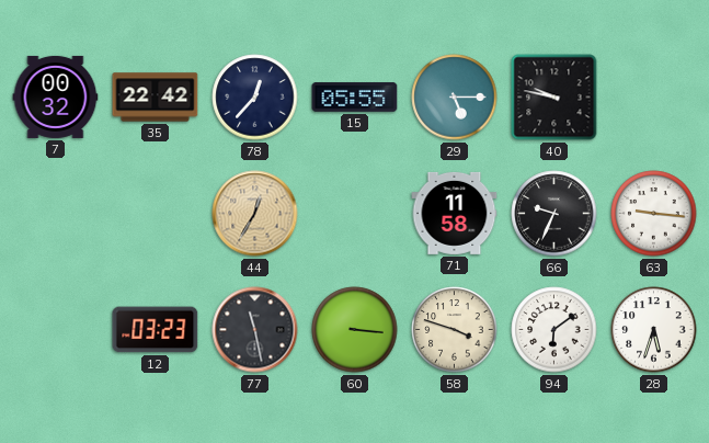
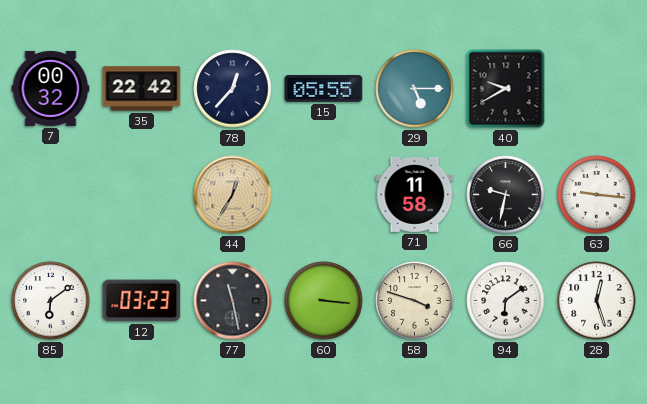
40: 9:47 -> 9:40
66: 9:34 -> 9:32
85: none -> 6:09
28: 5:33 -> 12:27
